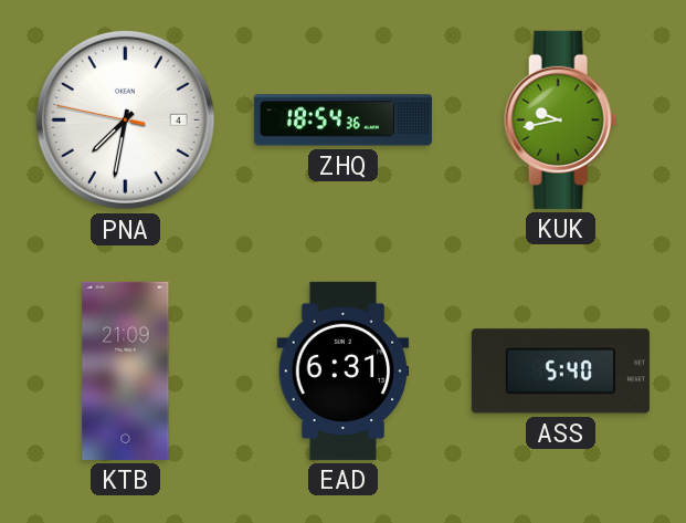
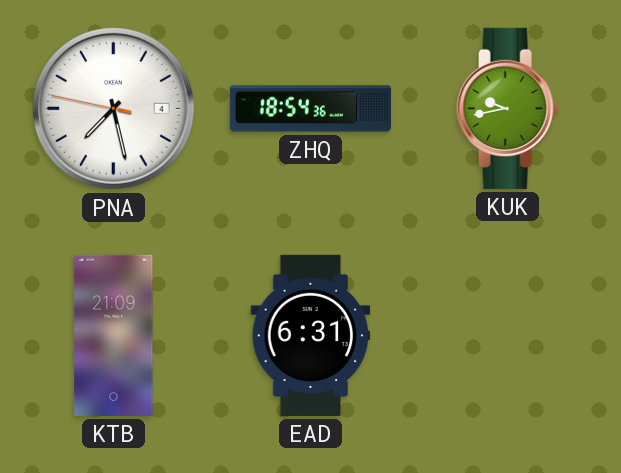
PNA: 7:31 -> 7:27
ASS: 5:40 -> none
